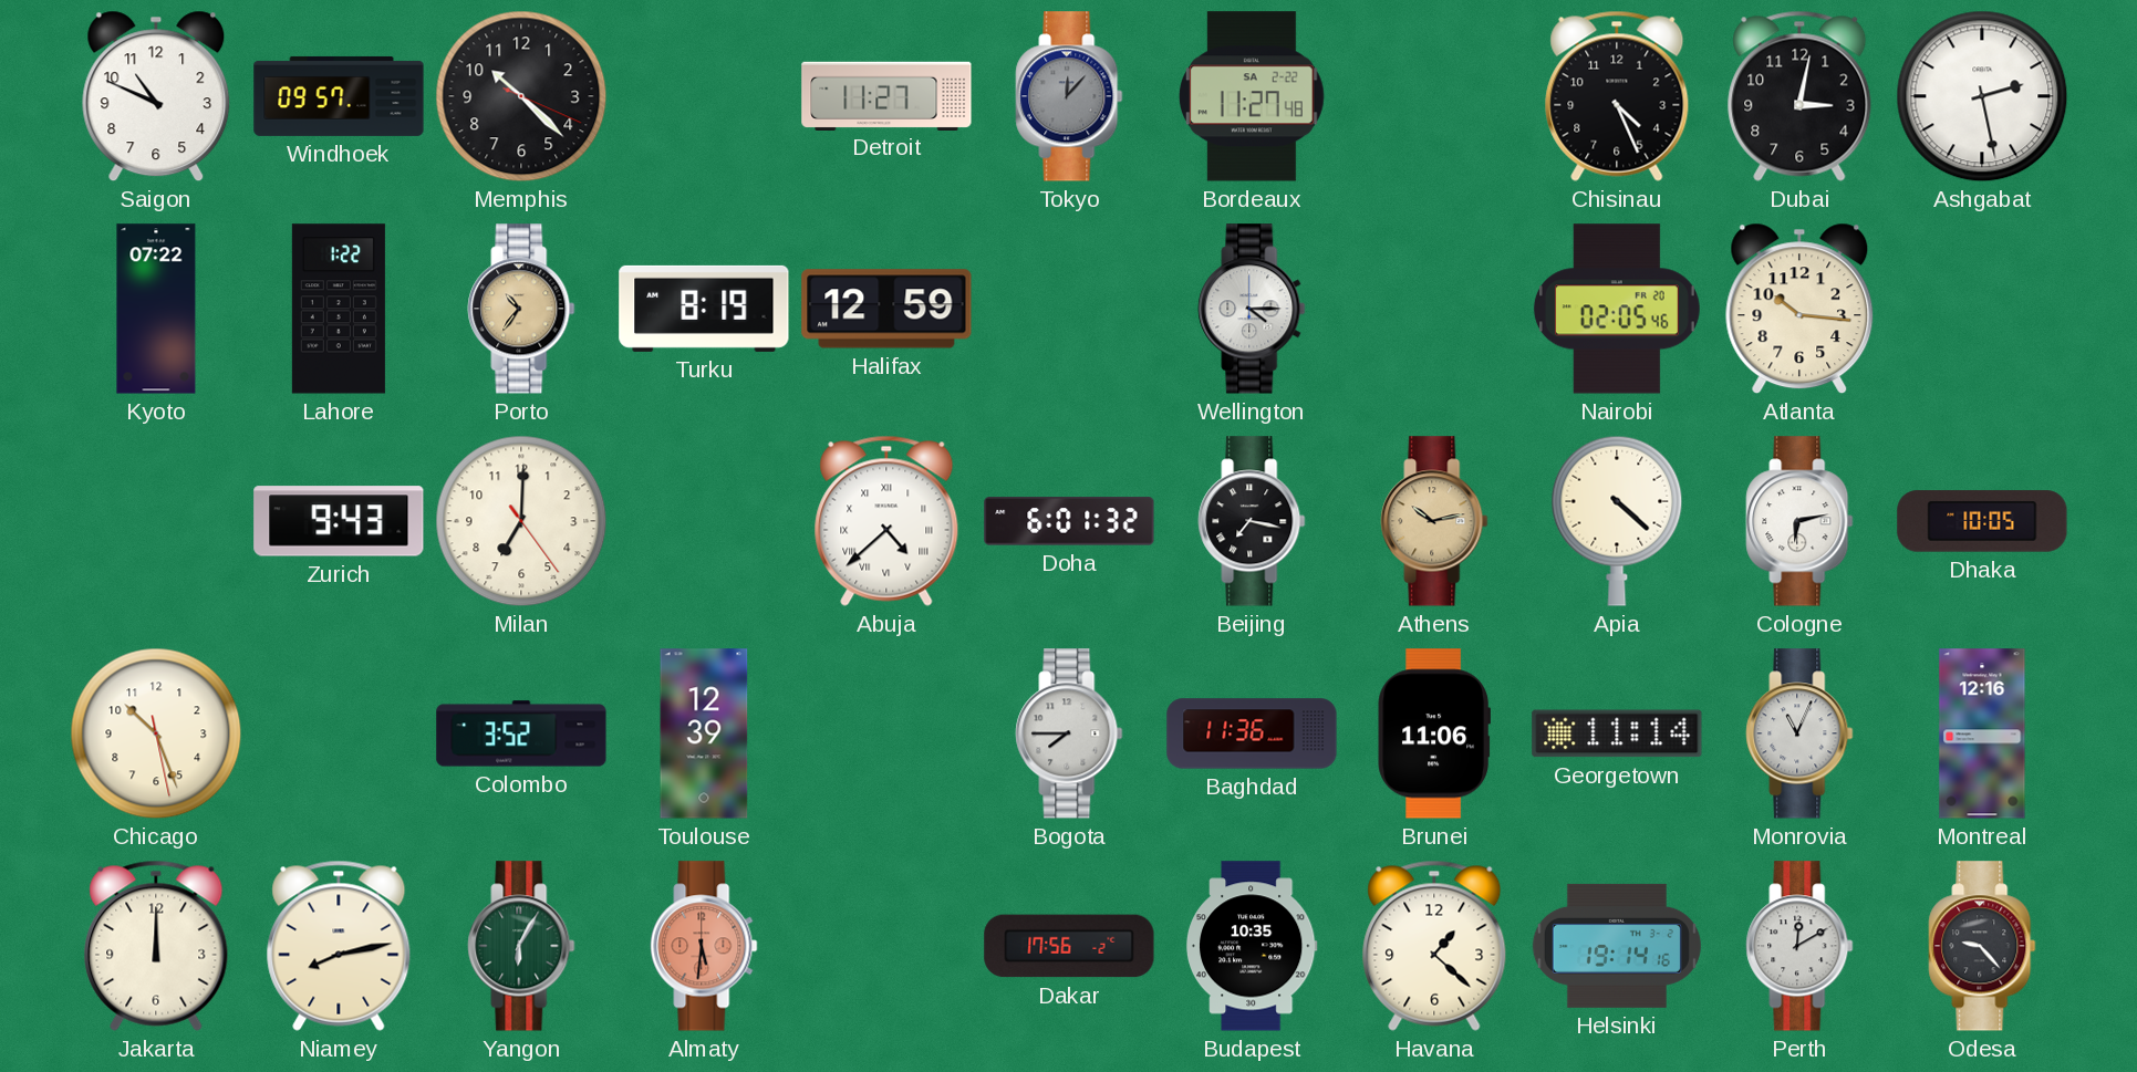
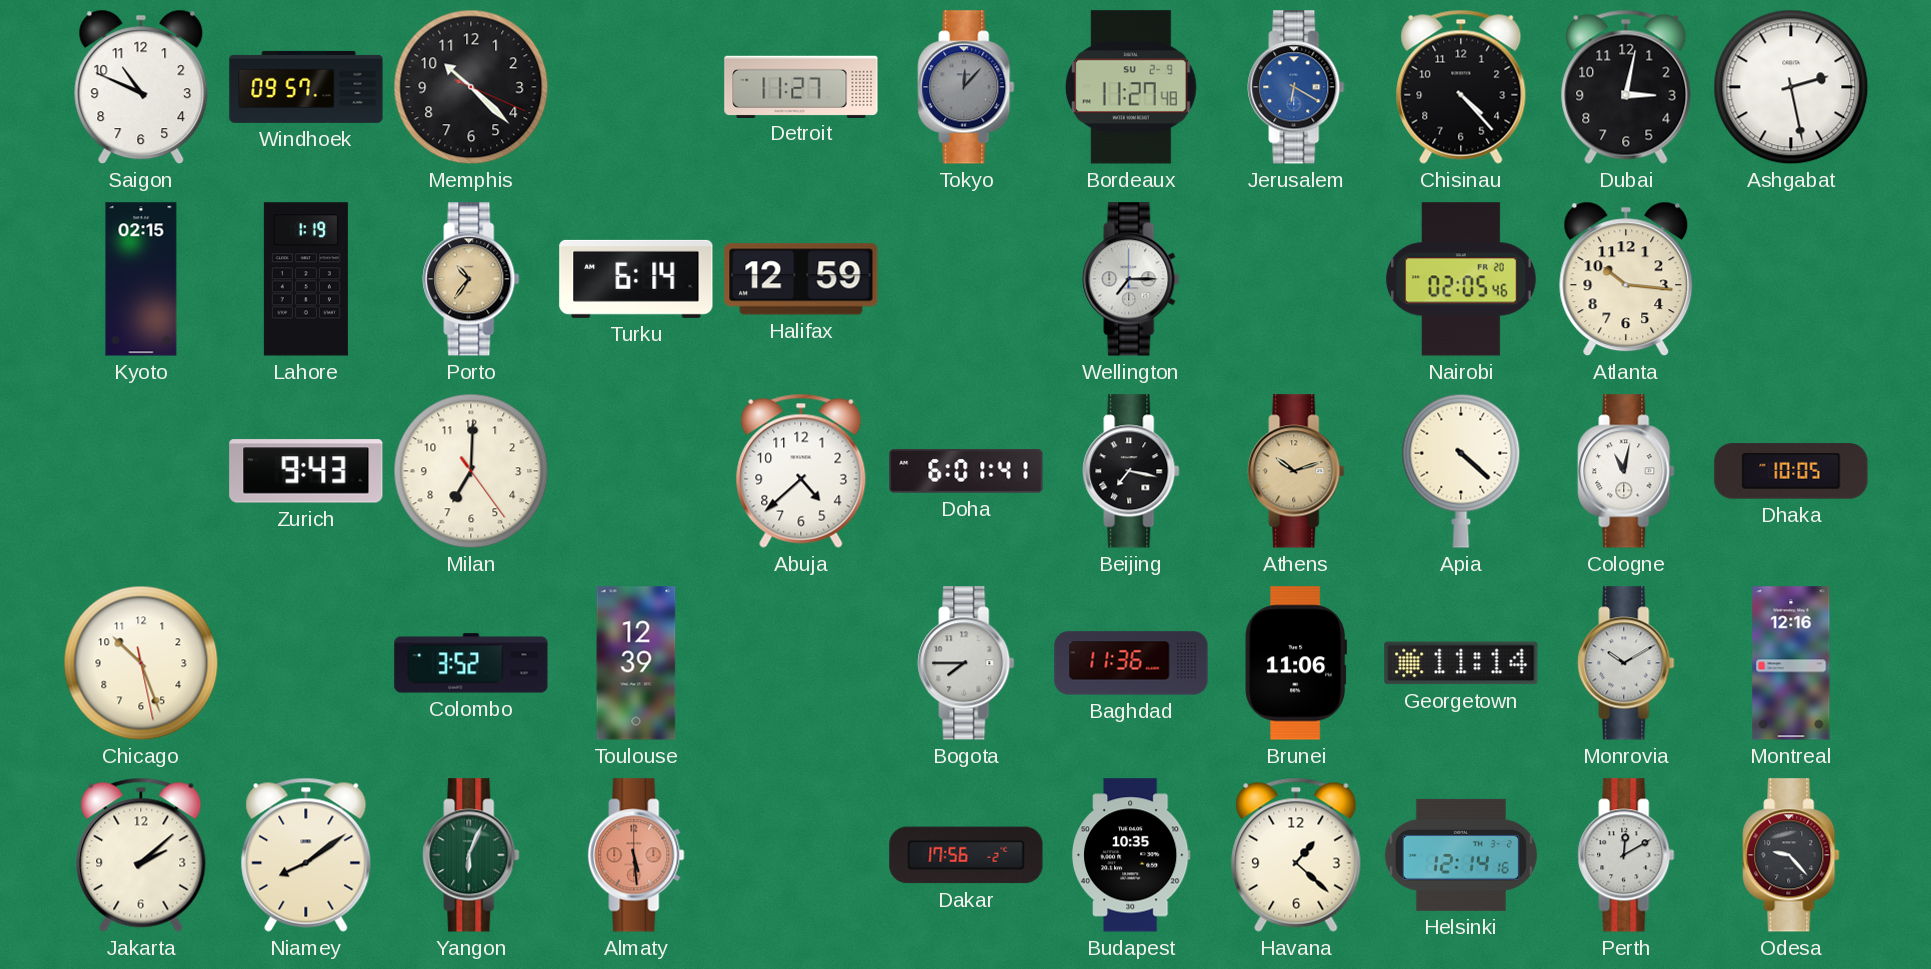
Bordeaux date: SA 2-22 -> SU 2-9
Jerusalem: none -> 6:20
Chisinau: 4:26 -> 4:23
Kyoto: 07:22 -> 02:15
Lahore: 1:22 -> 1:19
Turku: 8:19 -> 6:14
Wellington: 4:15 -> 7:15
Abuja numerals: Roman -> Arabic
Doha: 6:01:32 -> 6:01:41
Athens: 10:13 -> 10:12
Cologne: 6:13 -> 11:02
Monrovia: 11:04 -> 10:10
Jakarta: 12:00 -> 2:08
Niamey: 8:13 -> 8:09
Yangon: 6:05 -> 6:04
Almaty: 5:31 -> 5:29
Helsinki: 19:14 -> 12:14
